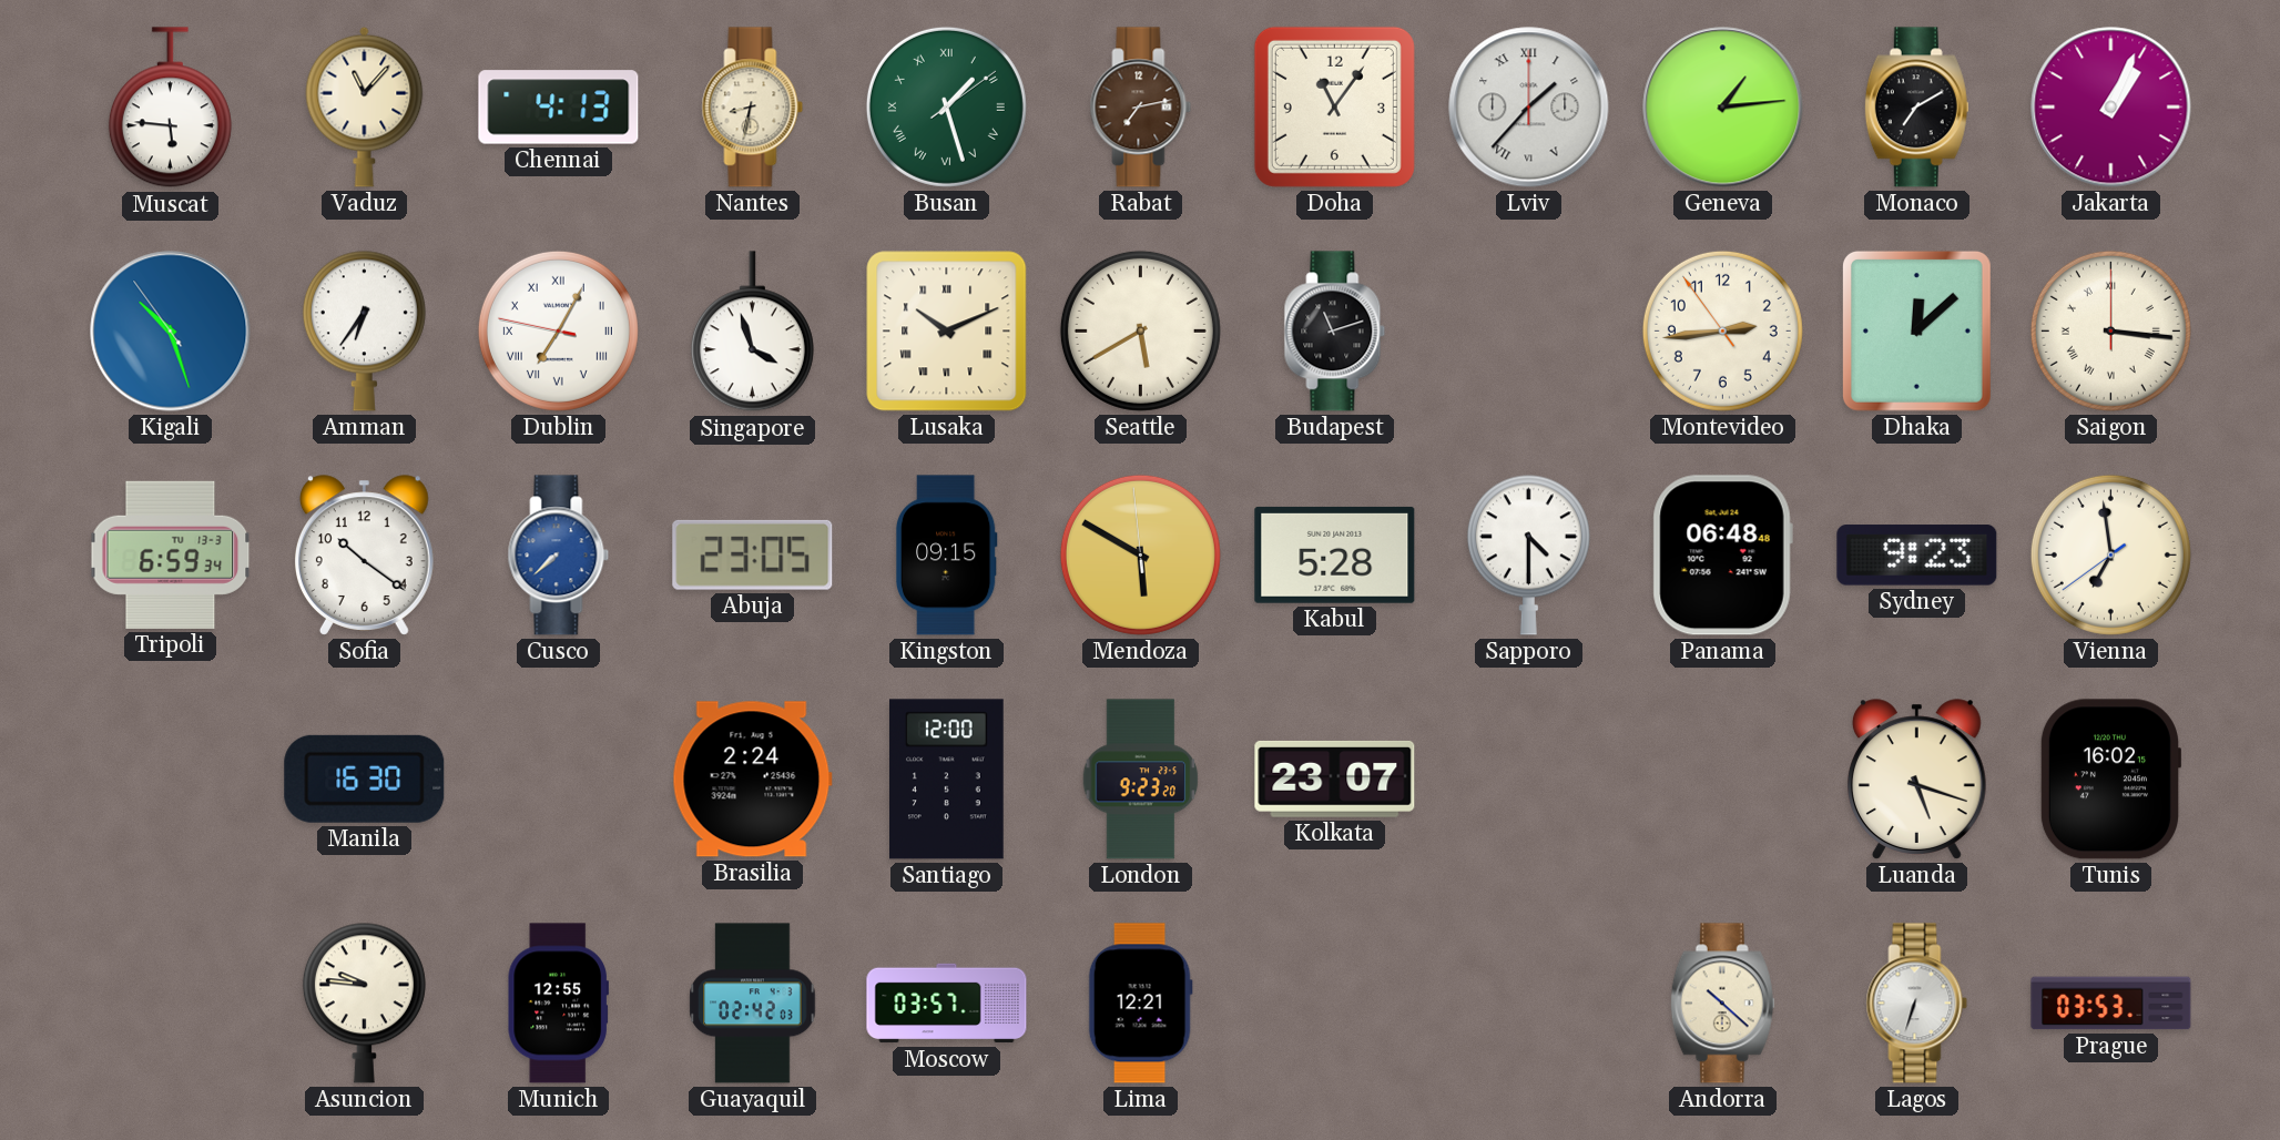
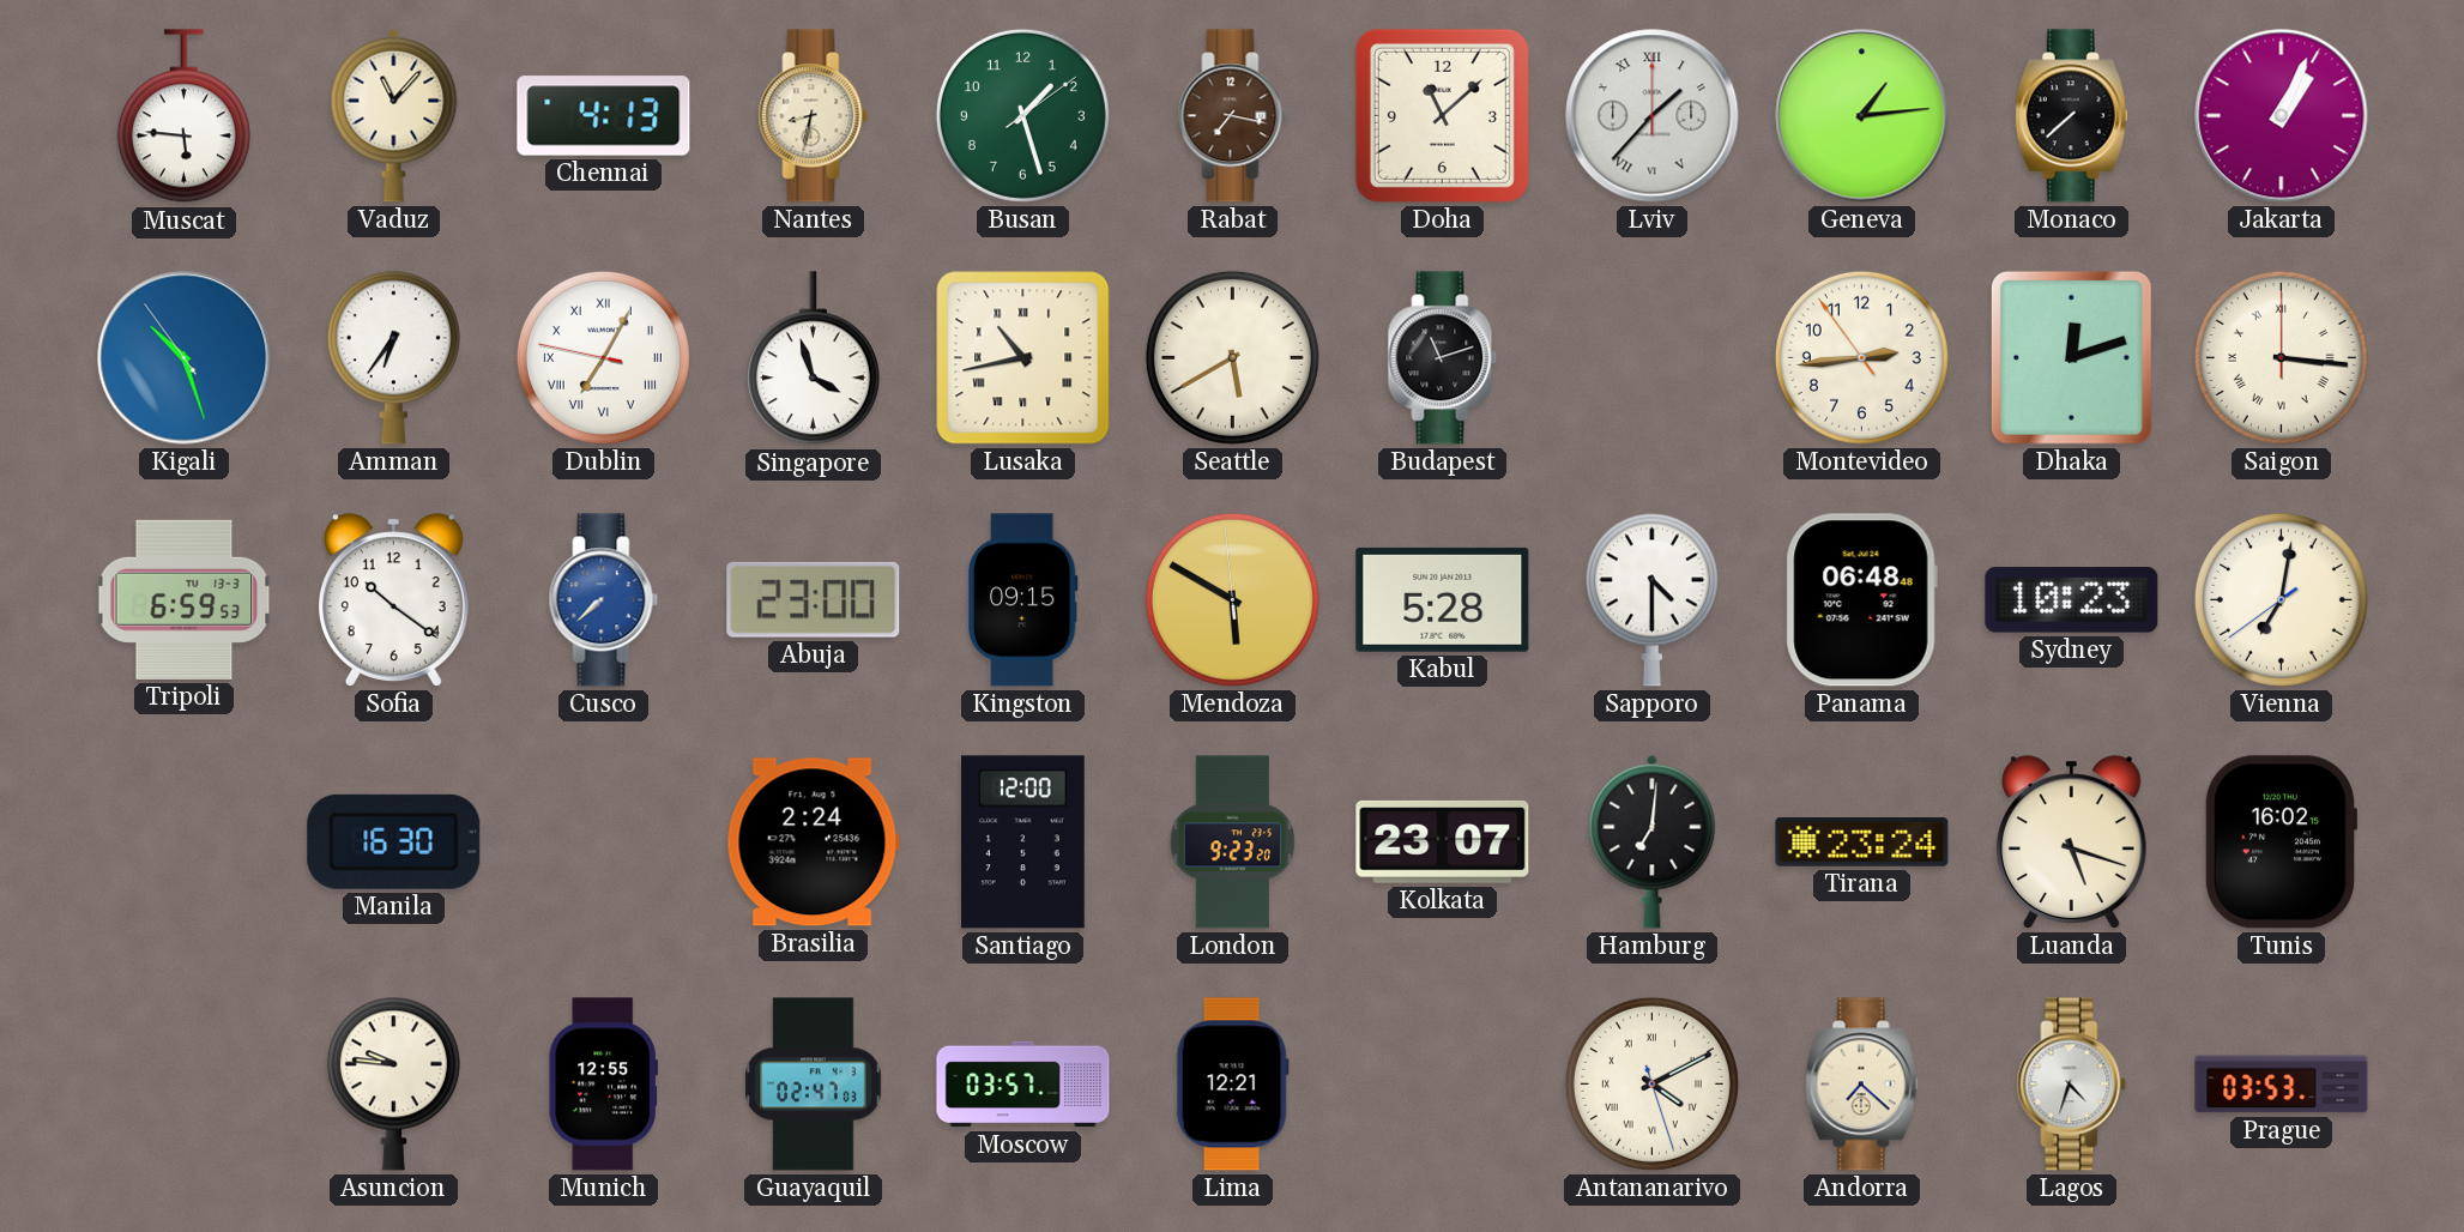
Busan numerals: Roman -> Arabic
Rabat: 7:13 -> 7:17
Doha: 11:06 -> 11:08
Monaco: 7:10 -> 7:38
Lusaka: 10:11 -> 10:43
Dhaka: 12:08 -> 12:12
Tripoli: 6:59:34 -> 6:59:53
Abuja: 23:05 -> 23:00
Sydney: 9:23 -> 10:23
Vienna: 6:58 -> 7:01
Hamburg: none -> 7:01
Tirana: none -> 23:24
Guayaquil: 02:42 -> 02:47
Antananarivo: none -> 4:10
Andorra: 10:22 -> 7:22
Lagos: 6:33 -> 4:33
